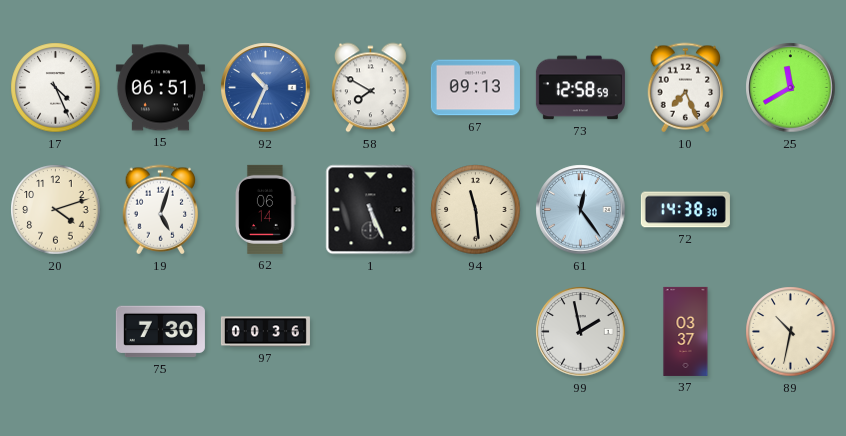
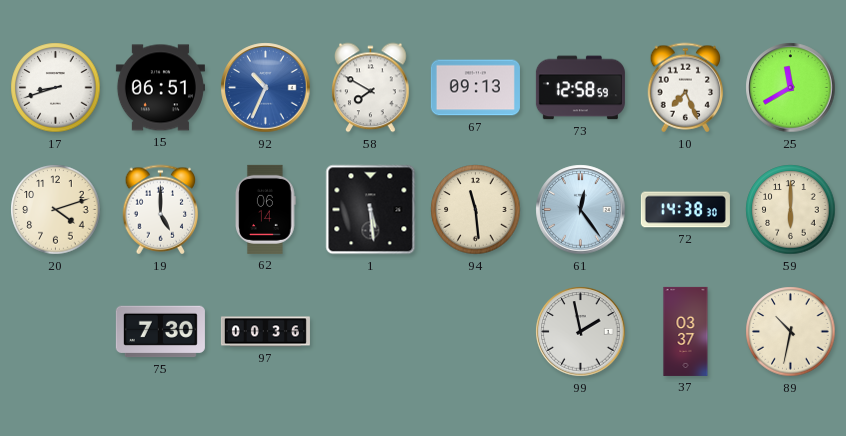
17: 4:26 -> 8:42
19: 5:03 -> 5:00
1: 5:26 -> 5:29
59: none -> 6:00
